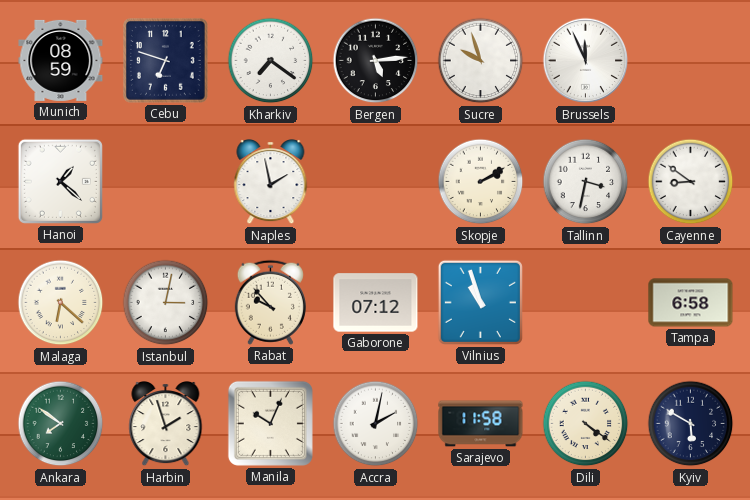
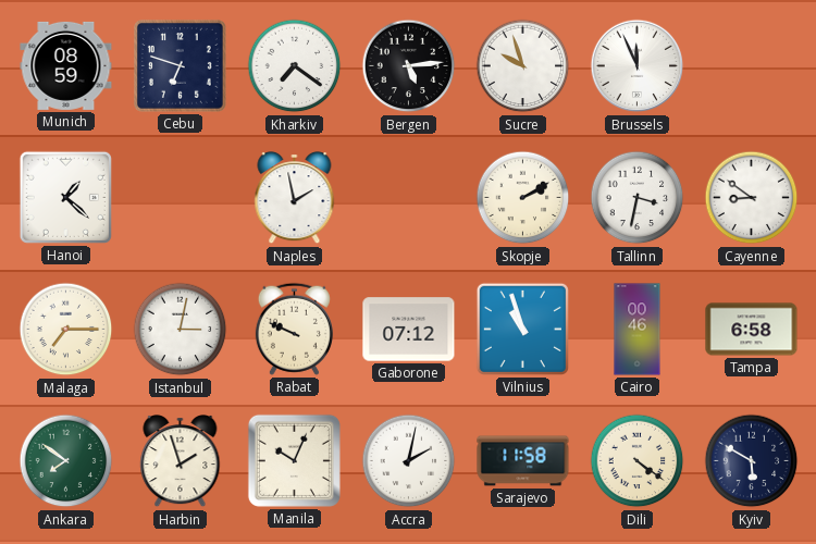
Malaga: 6:22 -> 7:15
Rabat: 9:53 -> 9:49
Cairo: none -> 00:46
